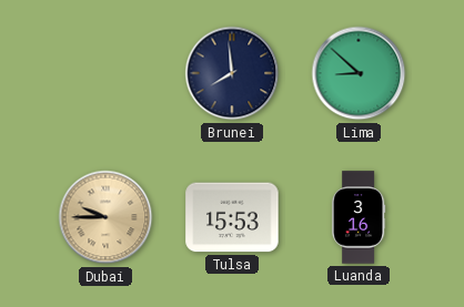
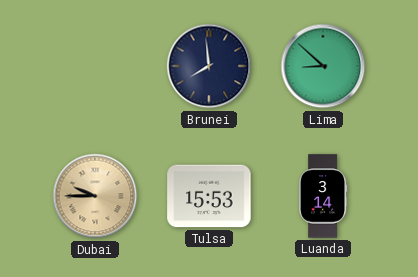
Luanda: 3:16 -> 3:14
